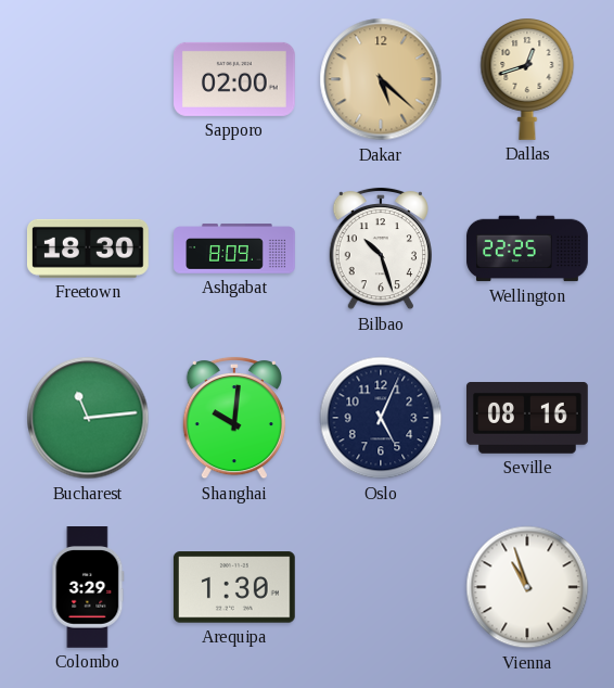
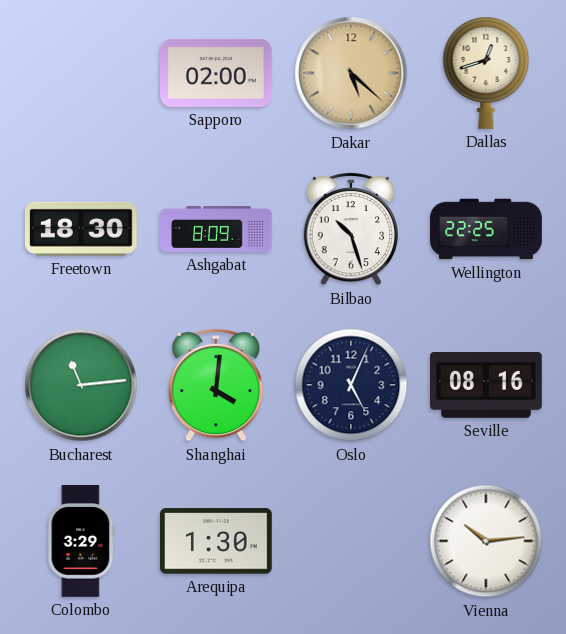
Shanghai: 10:01 -> 4:01
Vienna: 10:57 -> 10:14
